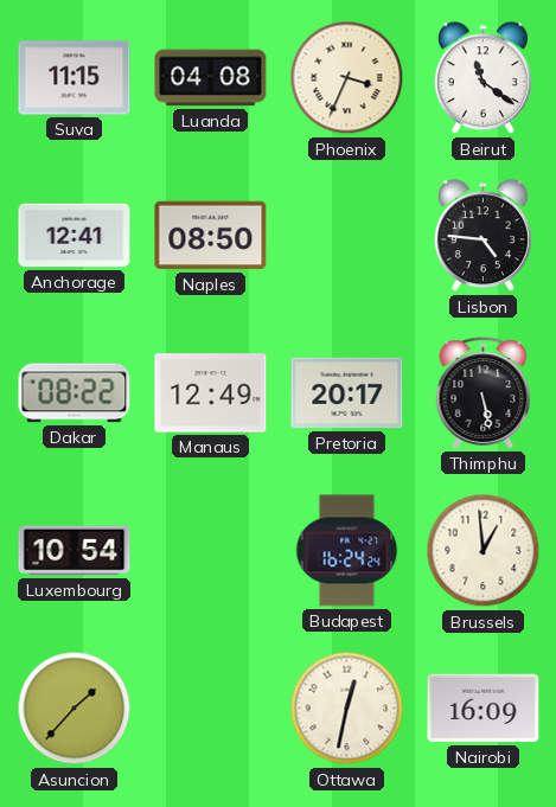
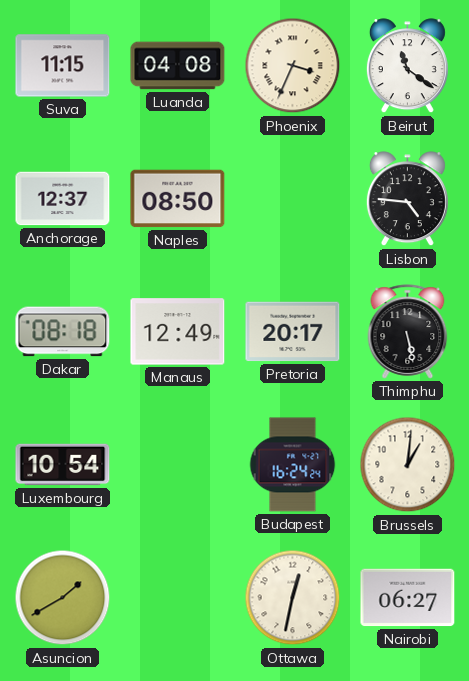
Anchorage: 12:41 -> 12:37
Dakar: 08:22 -> 08:18
Brussels: 12:59 -> 1:01
Asuncion: 1:37 -> 1:40
Nairobi: 16:09 -> 06:27
